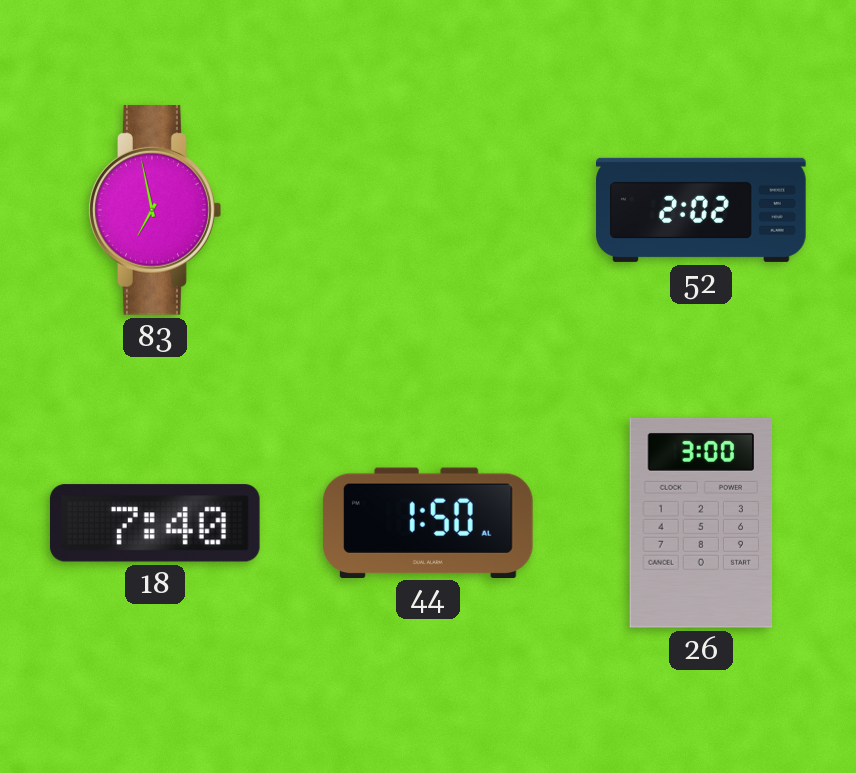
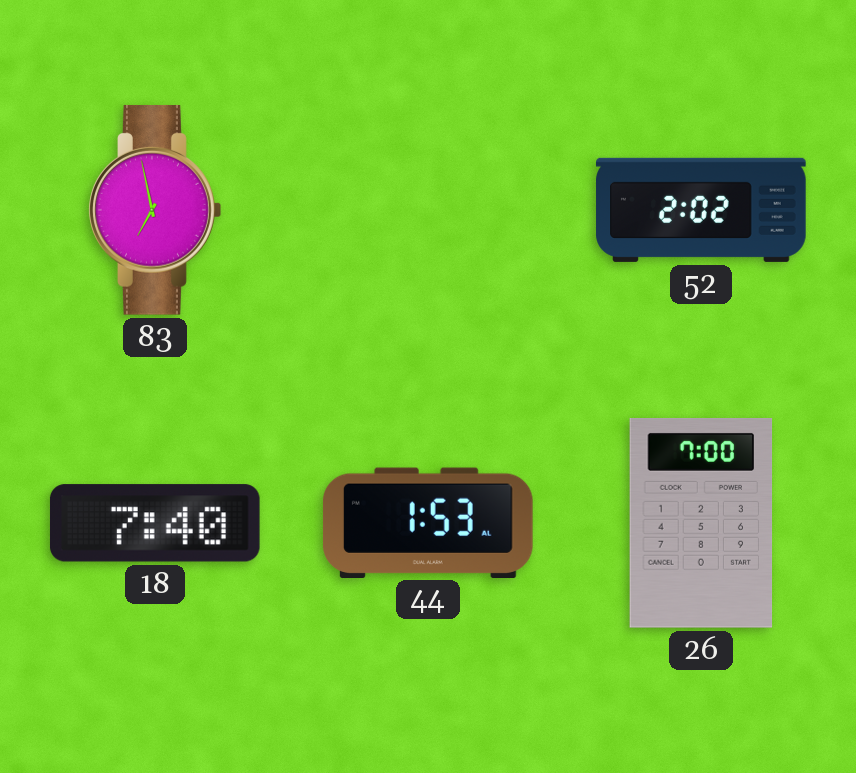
44: 1:50 -> 1:53
26: 3:00 -> 7:00
